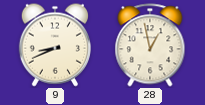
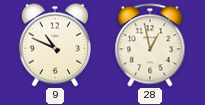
9: 8:41 -> 10:49
